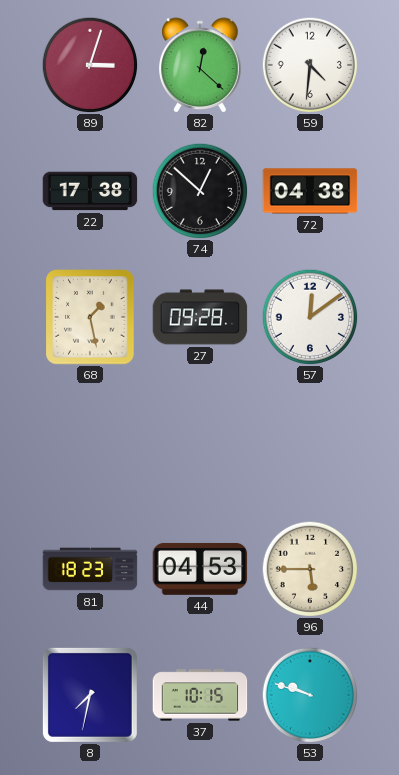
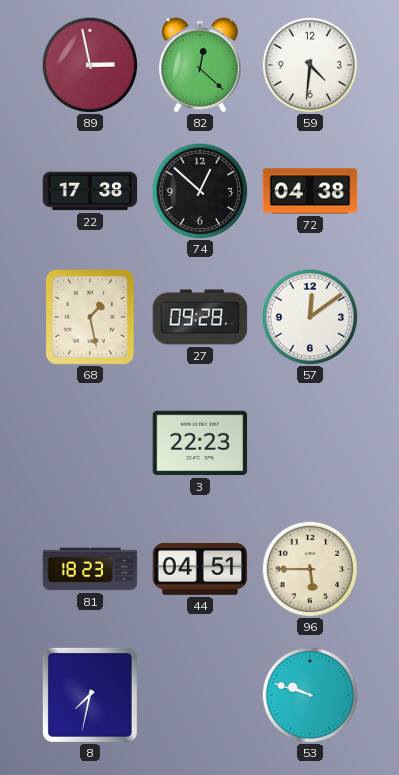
89: 3:03 -> 2:58
3: none -> 22:23
44: 04:53 -> 04:51
37: 10:15 -> none
